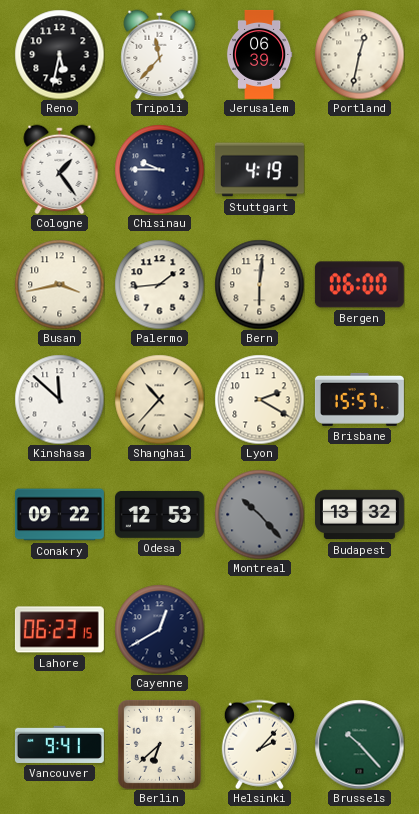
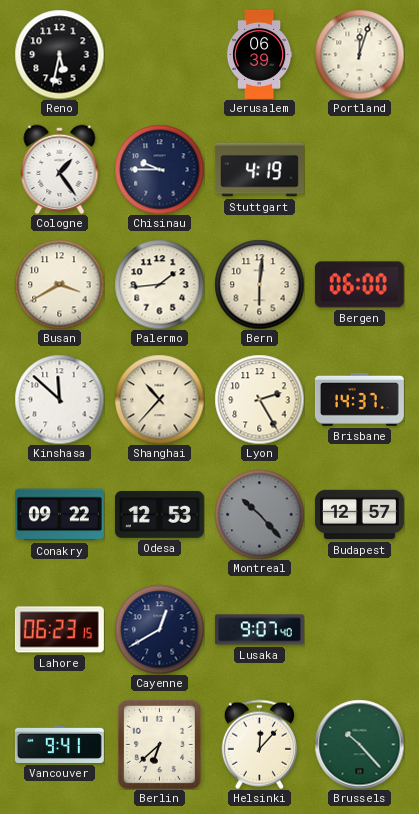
Tripoli: 11:37 -> none
Portland: 12:32 -> 12:03
Busan: 3:43 -> 3:40
Lyon: 2:20 -> 2:25
Brisbane: 15:57 -> 14:37
Budapest: 13:32 -> 12:57
Lusaka: none -> 9:07
Helsinki: 2:07 -> 12:07
